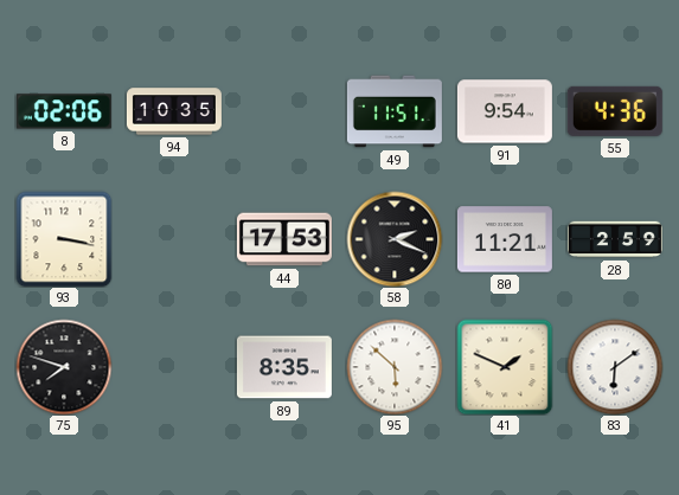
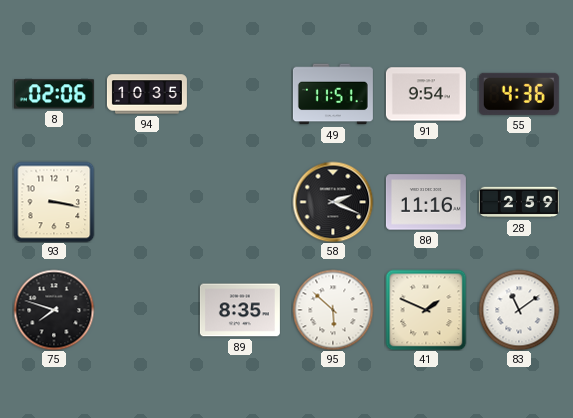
44: 17:53 -> none
80: 11:21 -> 11:16
83: 6:09 -> 11:09
